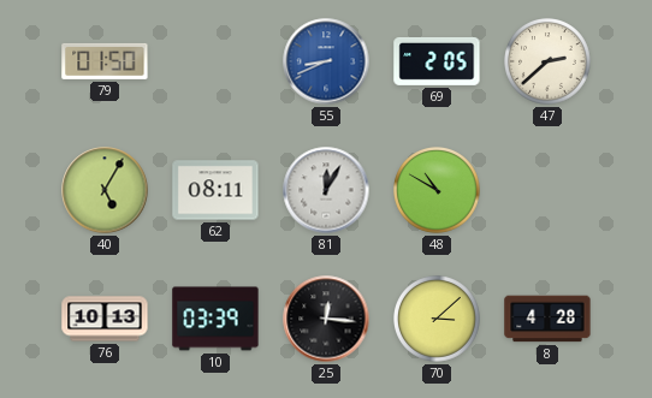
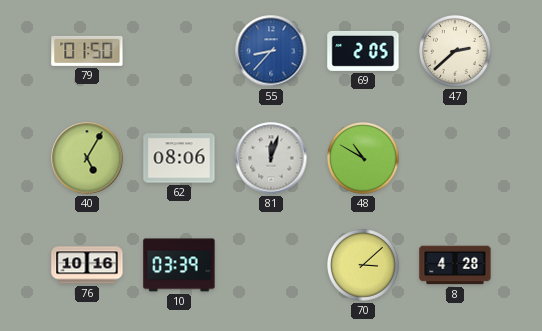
55: 8:41 -> 8:37
62: 08:11 -> 08:06
81: 12:05 -> 12:03
76: 10:13 -> 10:16
25: 12:16 -> none
